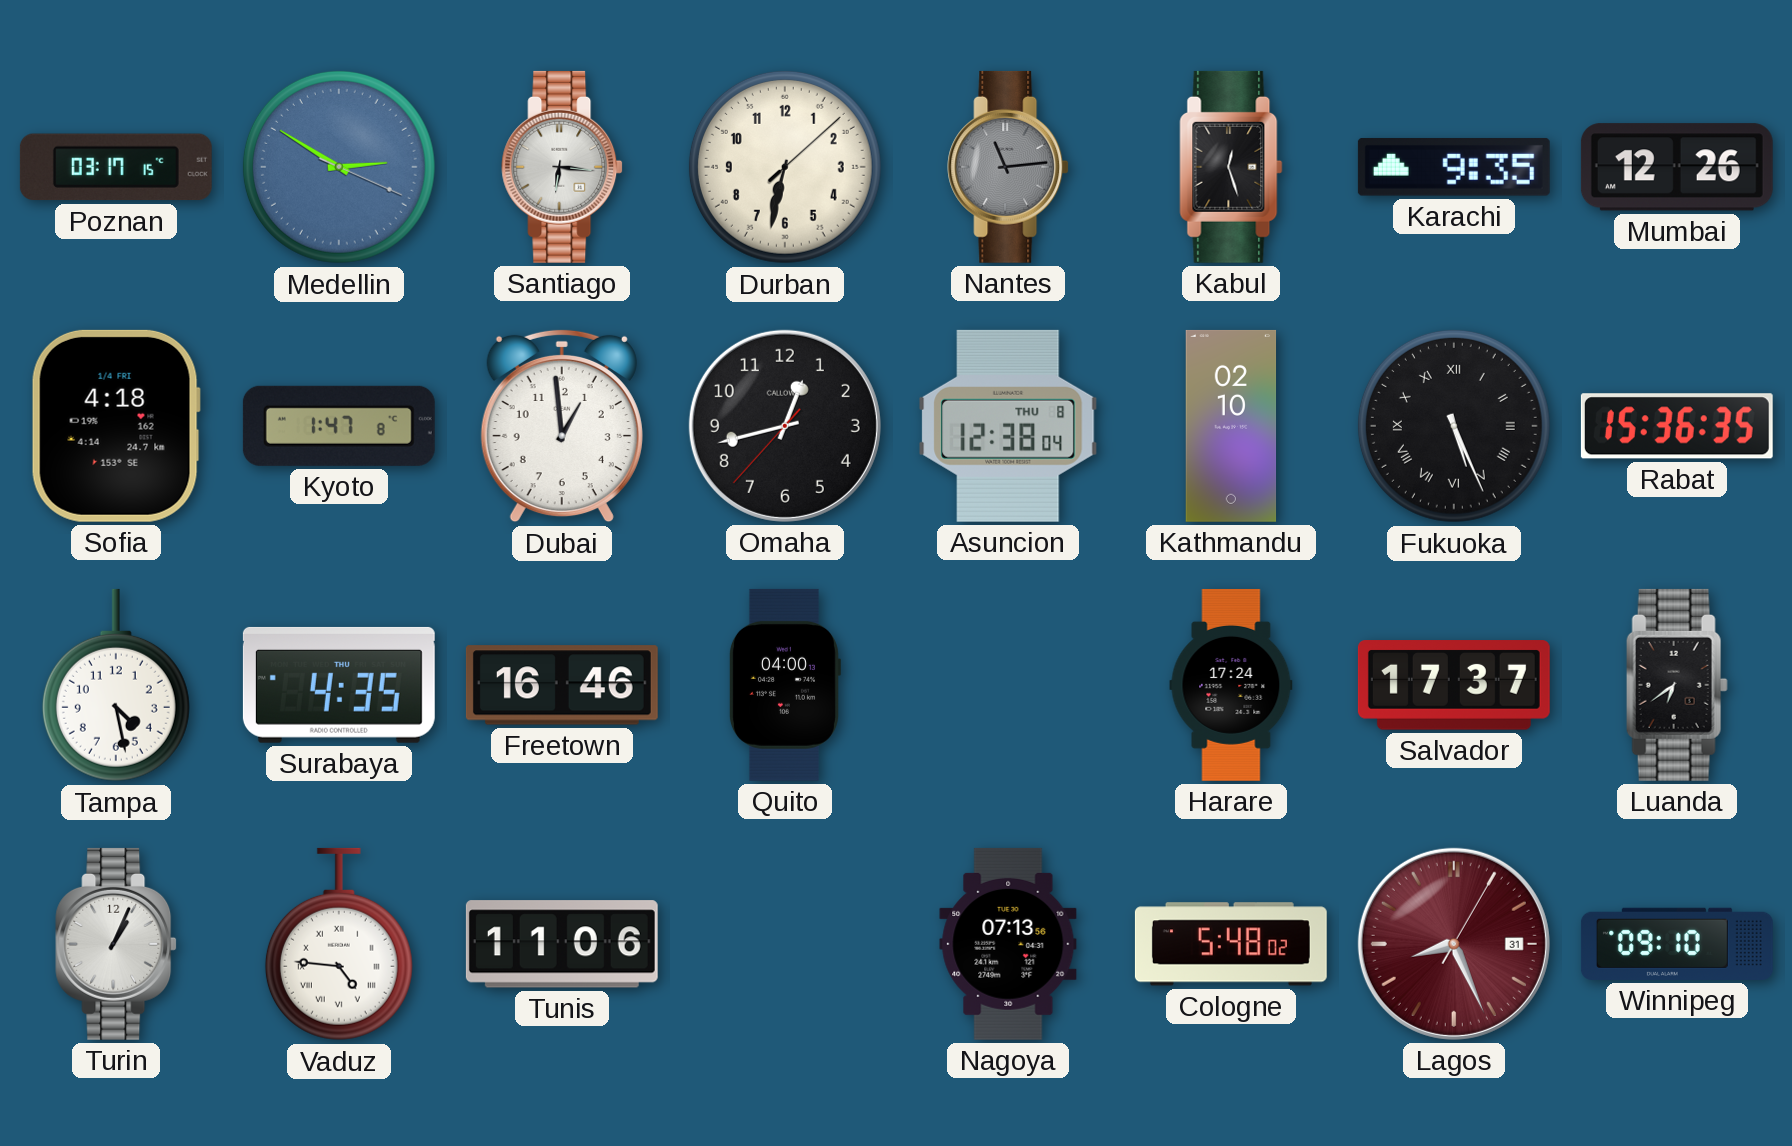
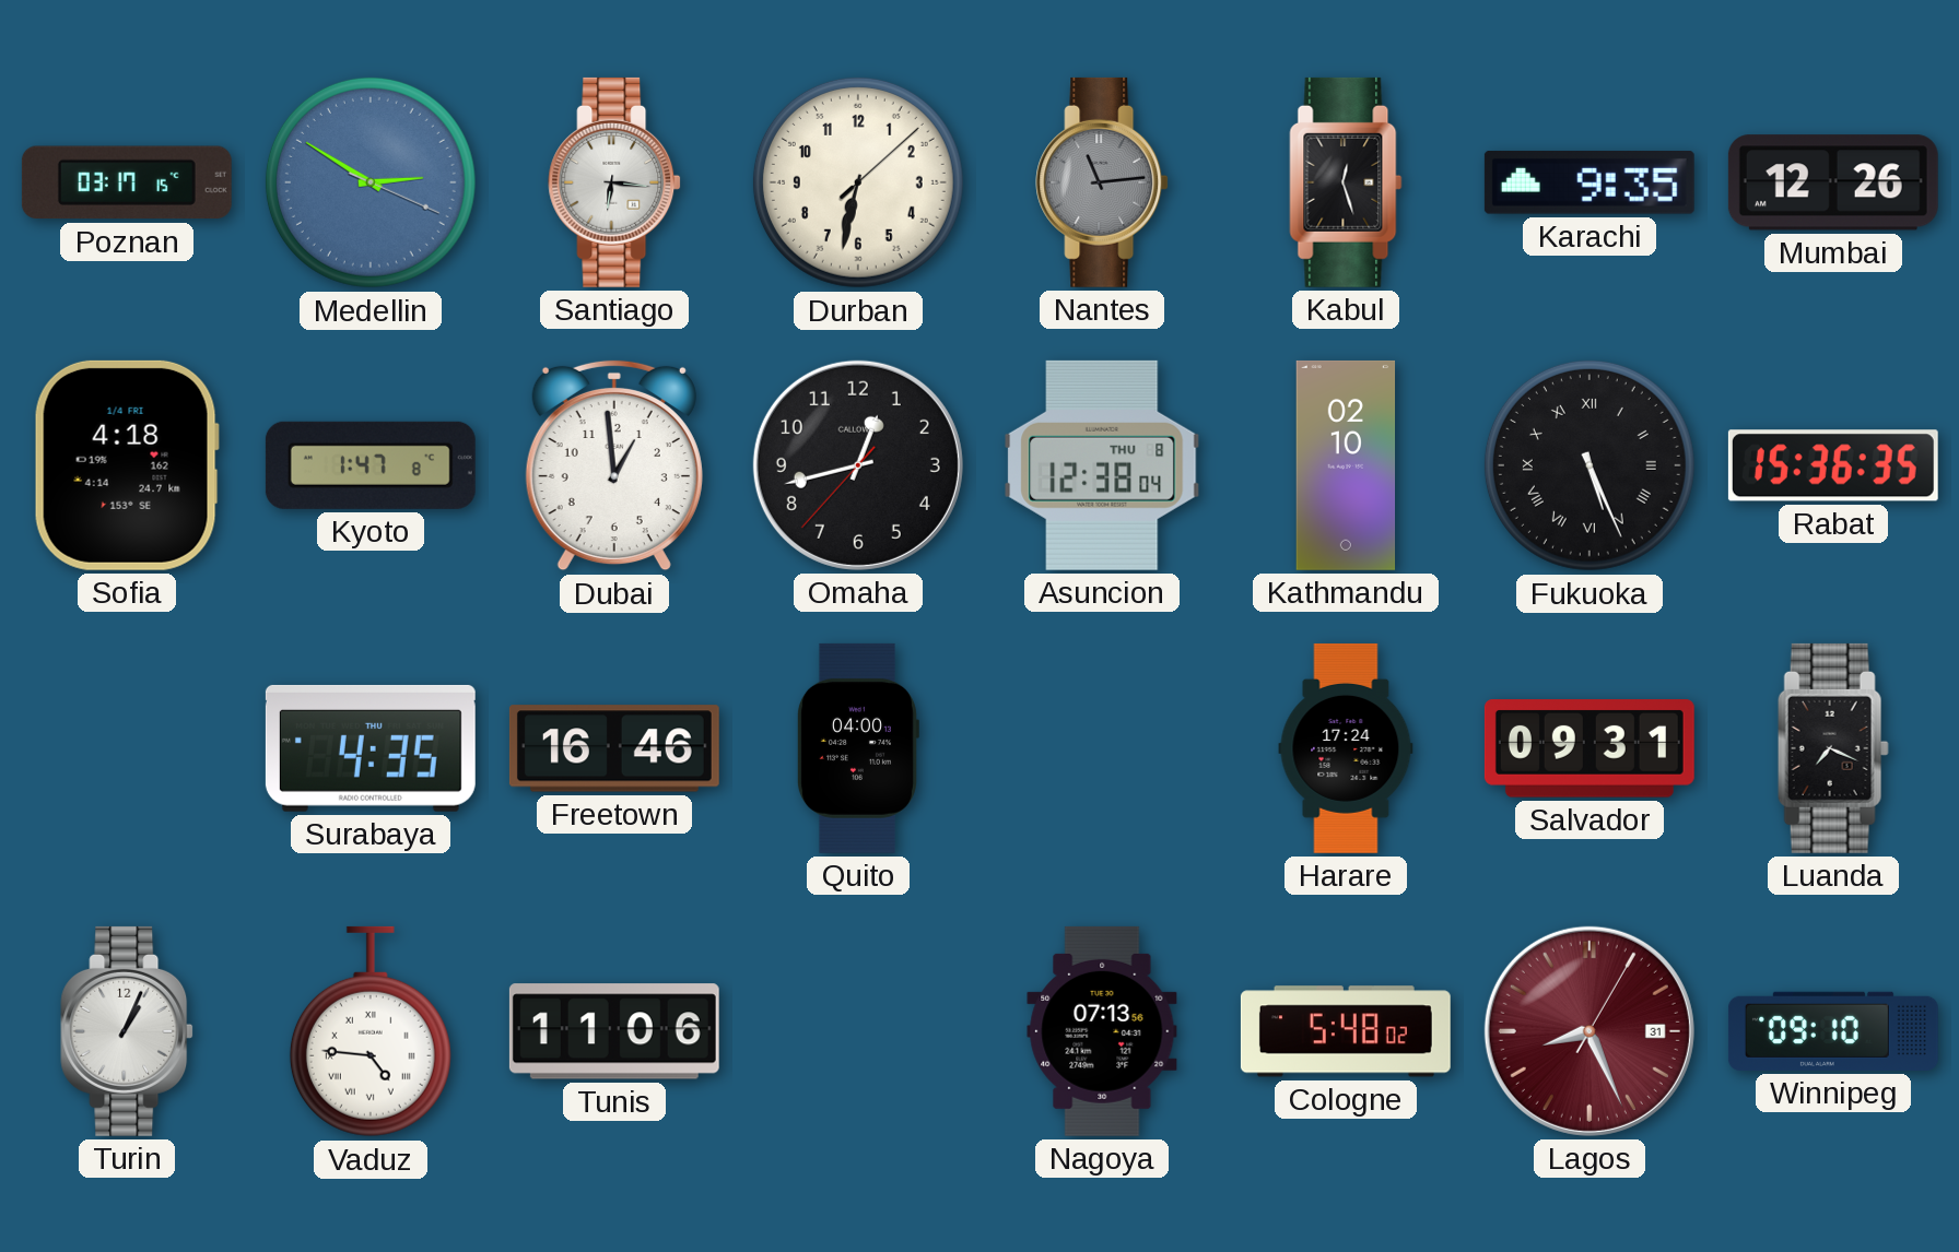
Tampa: 4:28 -> none
Salvador: 17:37 -> 09:31
Luanda: 6:39 -> 7:19
